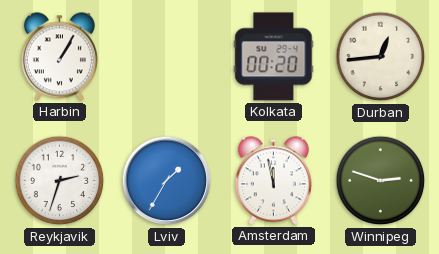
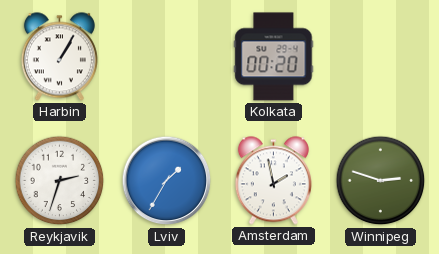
Durban: 12:44 -> none
Amsterdam: 11:58 -> 1:58
